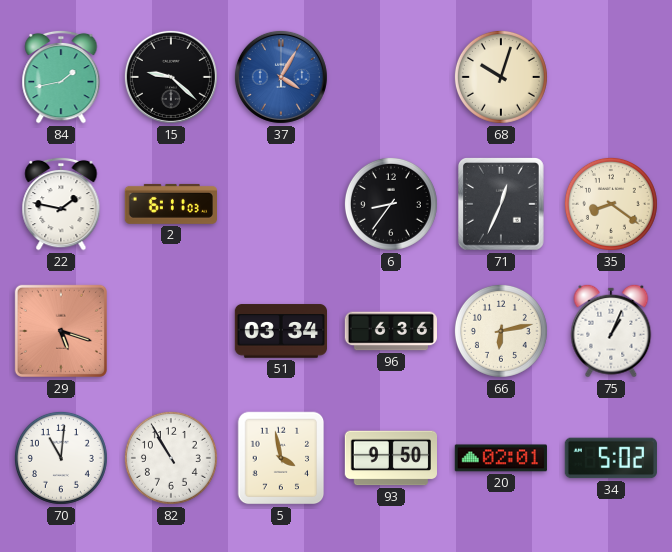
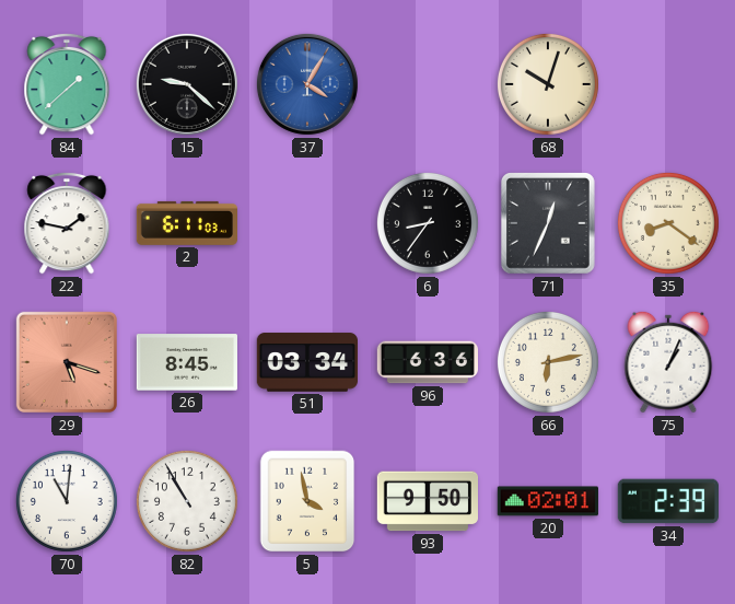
84: 1:43 -> 1:38
26: none -> 8:45
34: 5:02 -> 2:39
